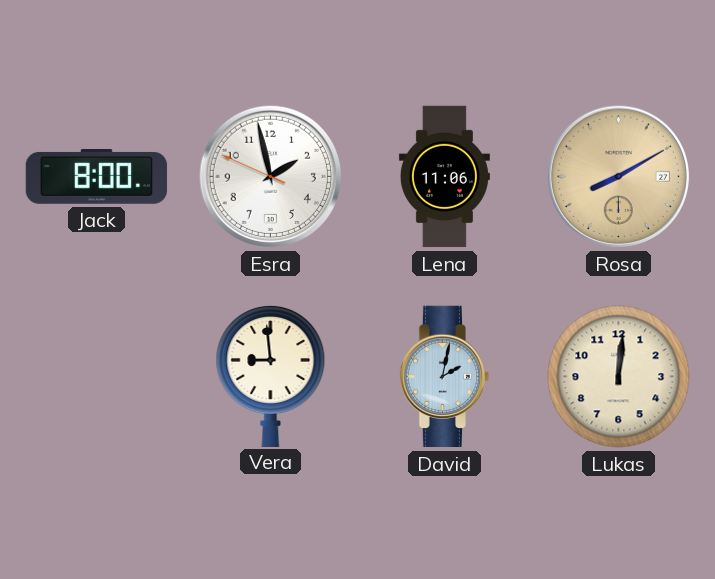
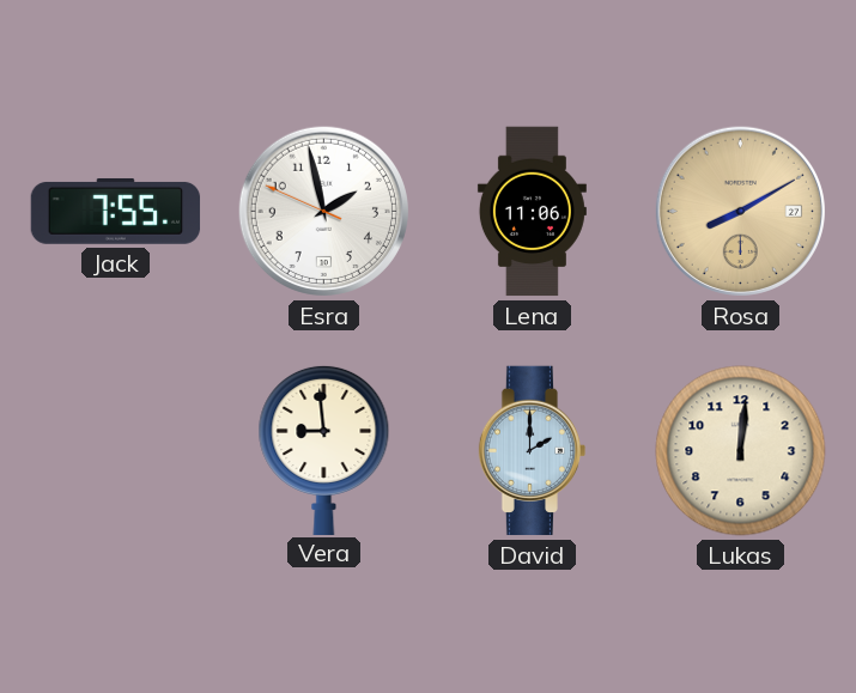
Jack: 8:00 -> 7:55
David: 2:02 -> 2:00
